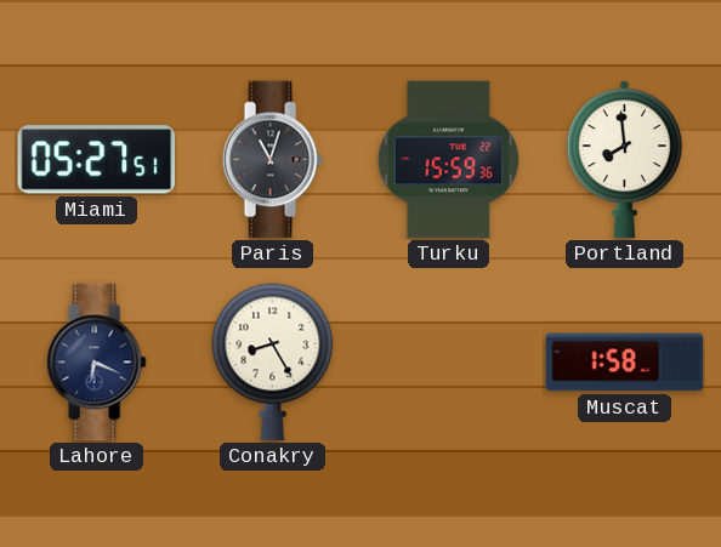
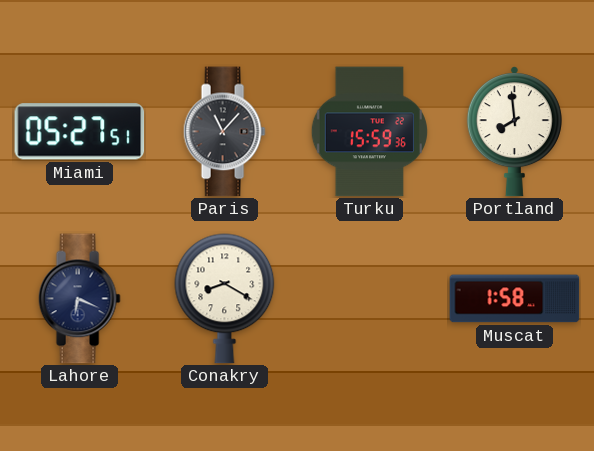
Paris: 11:03 -> 11:07
Conakry: 8:25 -> 8:20
